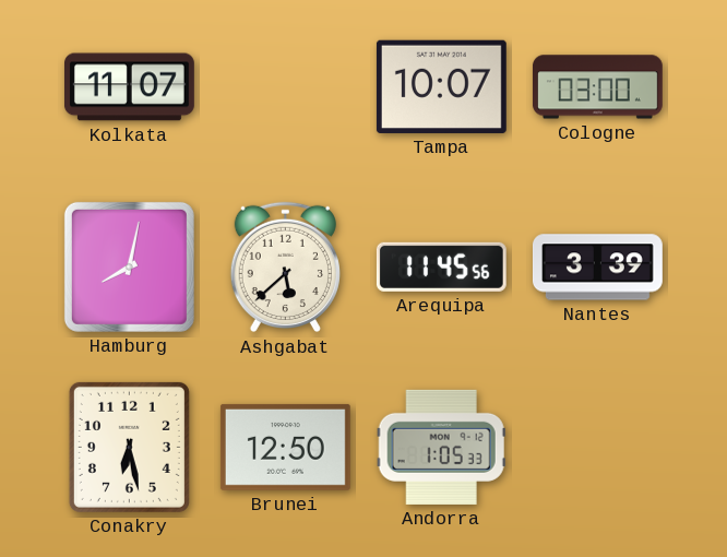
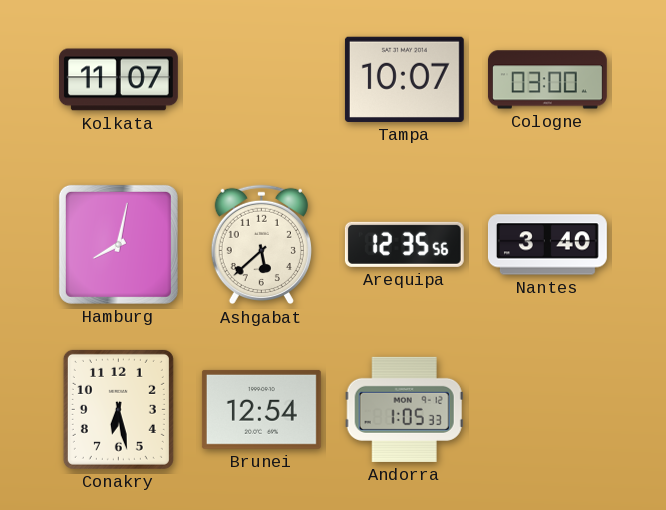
Arequipa: 11:45 -> 12:35
Nantes: 3:39 -> 3:40
Brunei: 12:50 -> 12:54
